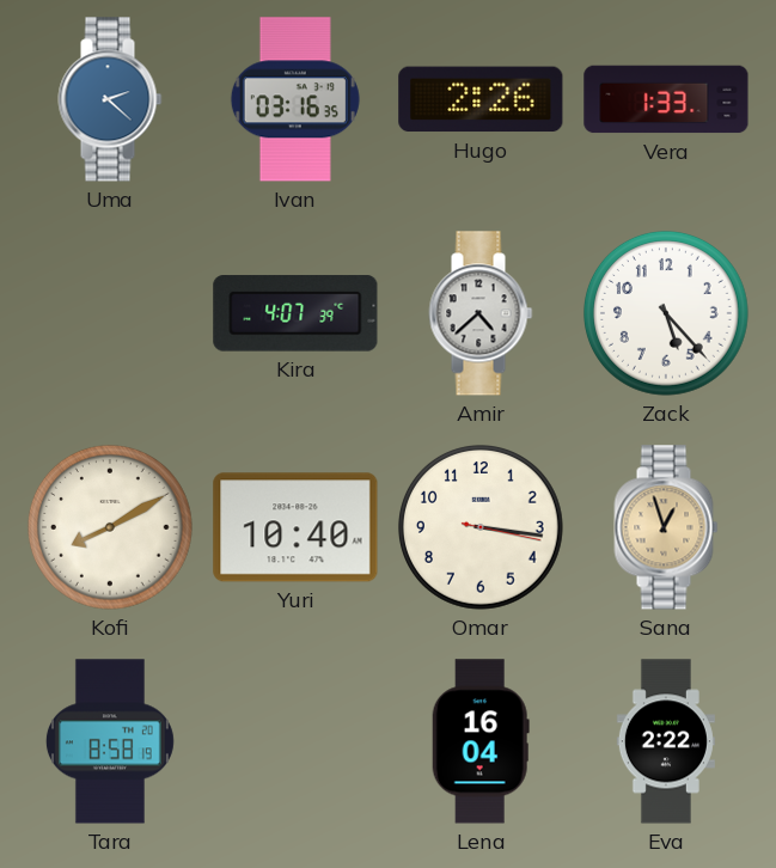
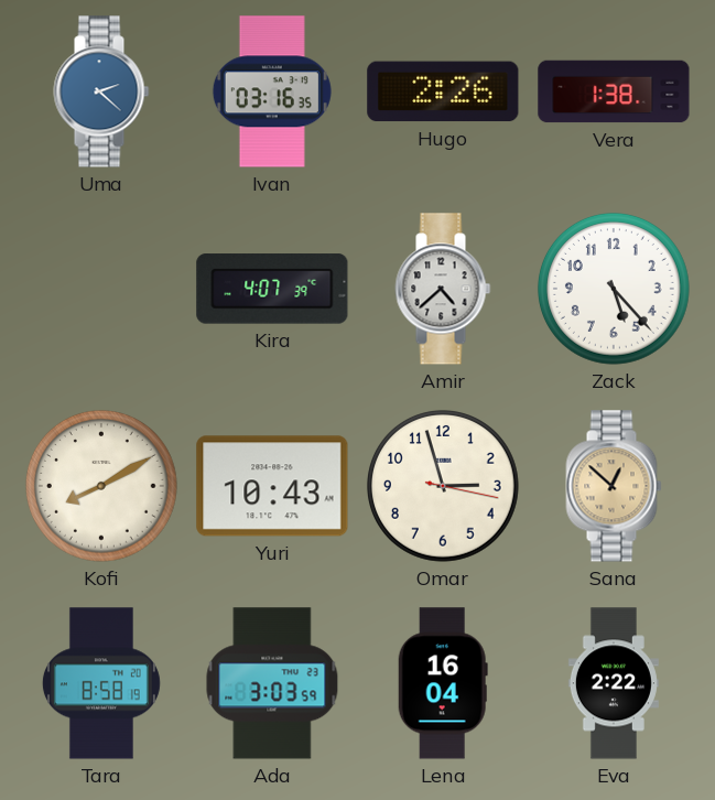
Vera: 1:33 -> 1:38
Yuri: 10:40 -> 10:43
Omar: 3:16 -> 2:57
Sana: 12:57 -> 12:52
Ada: none -> 3:03
